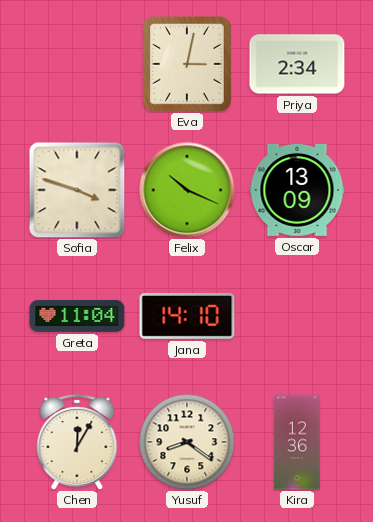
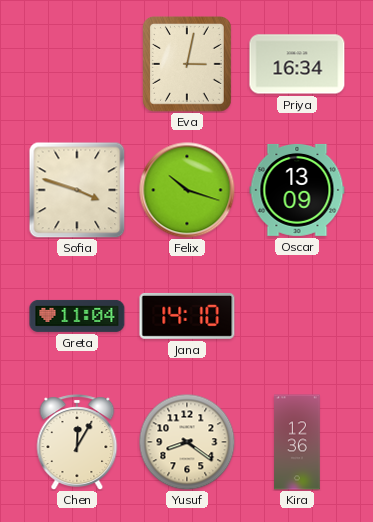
Priya: 2:34 -> 16:34
Felix: 10:19 -> 10:18
